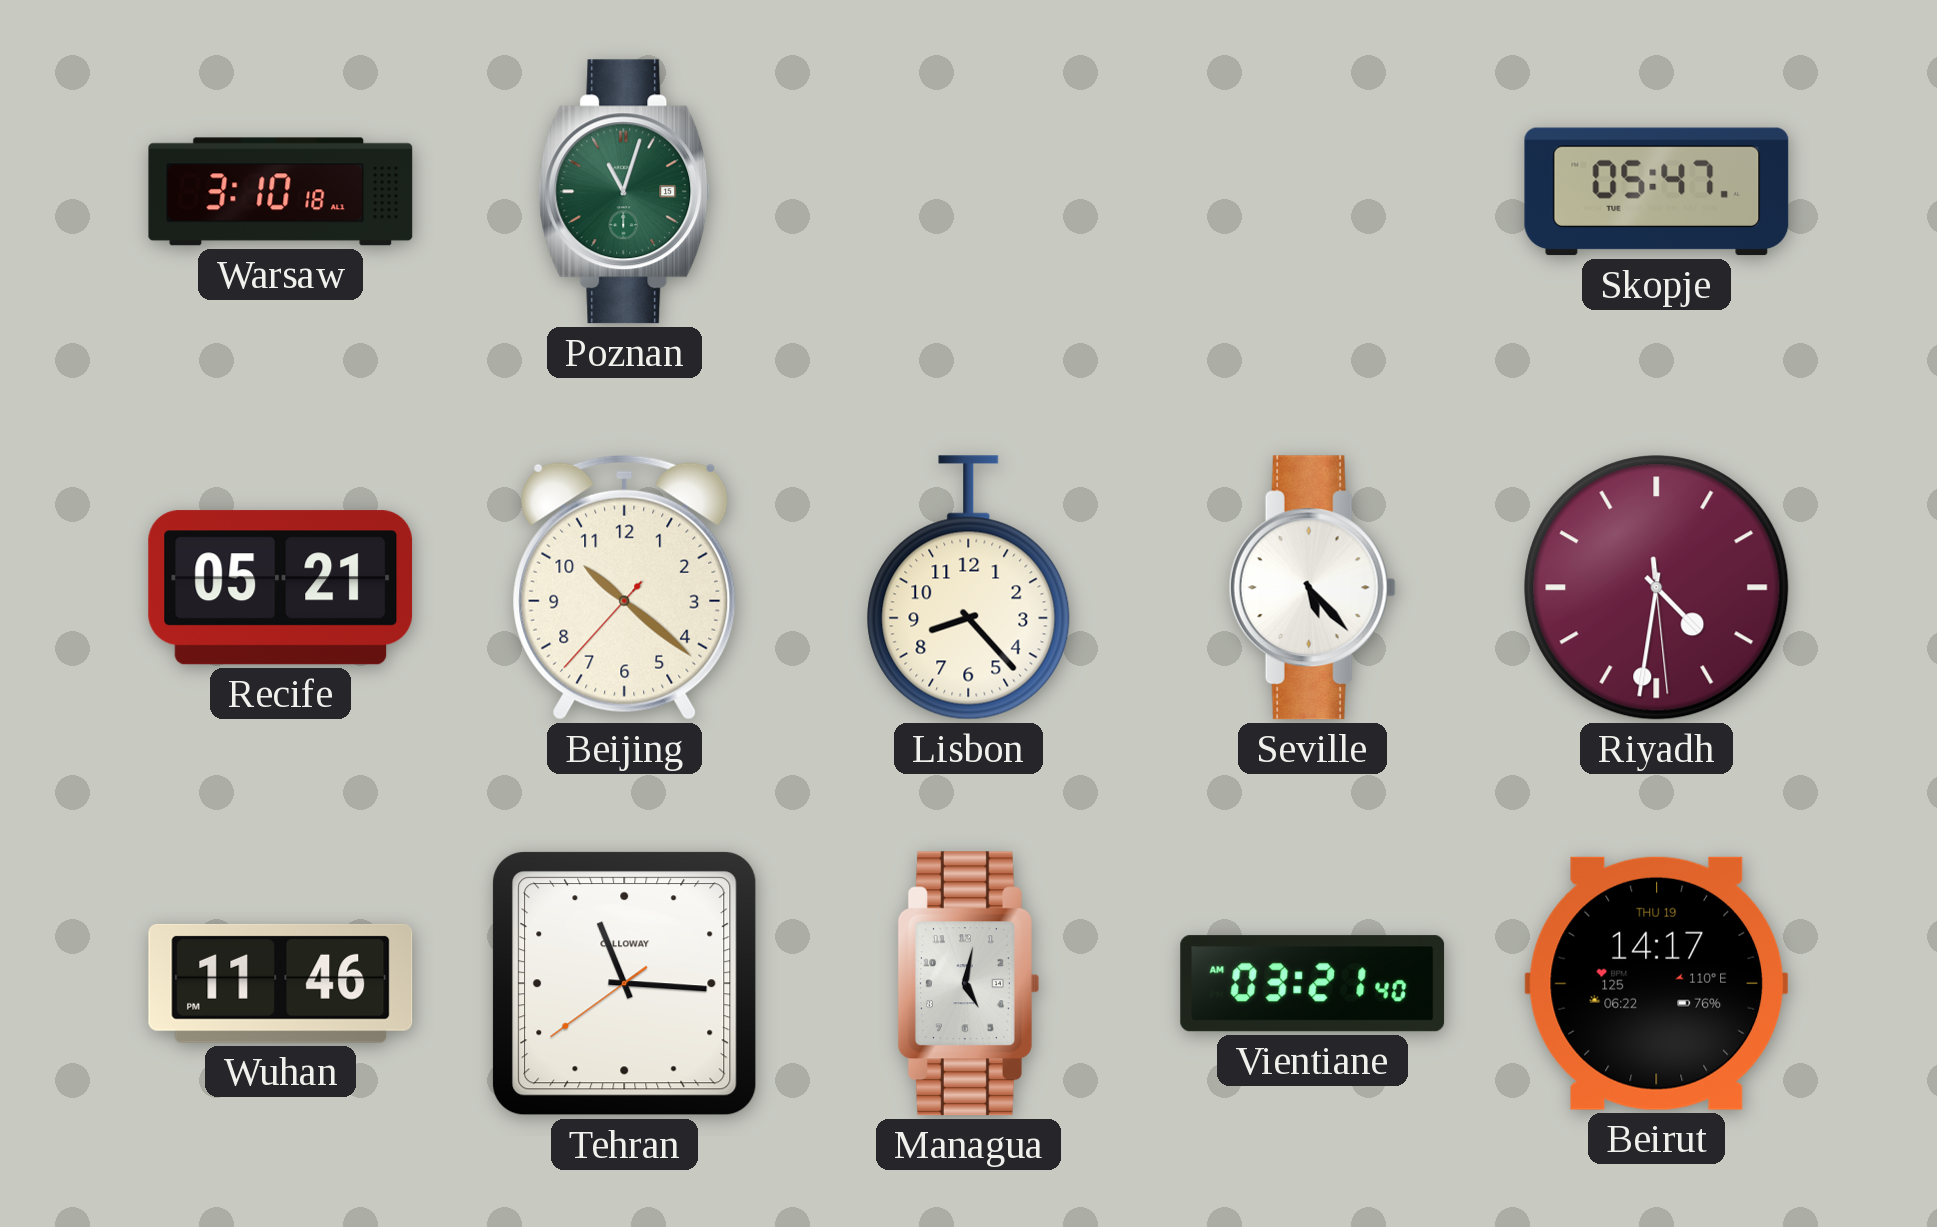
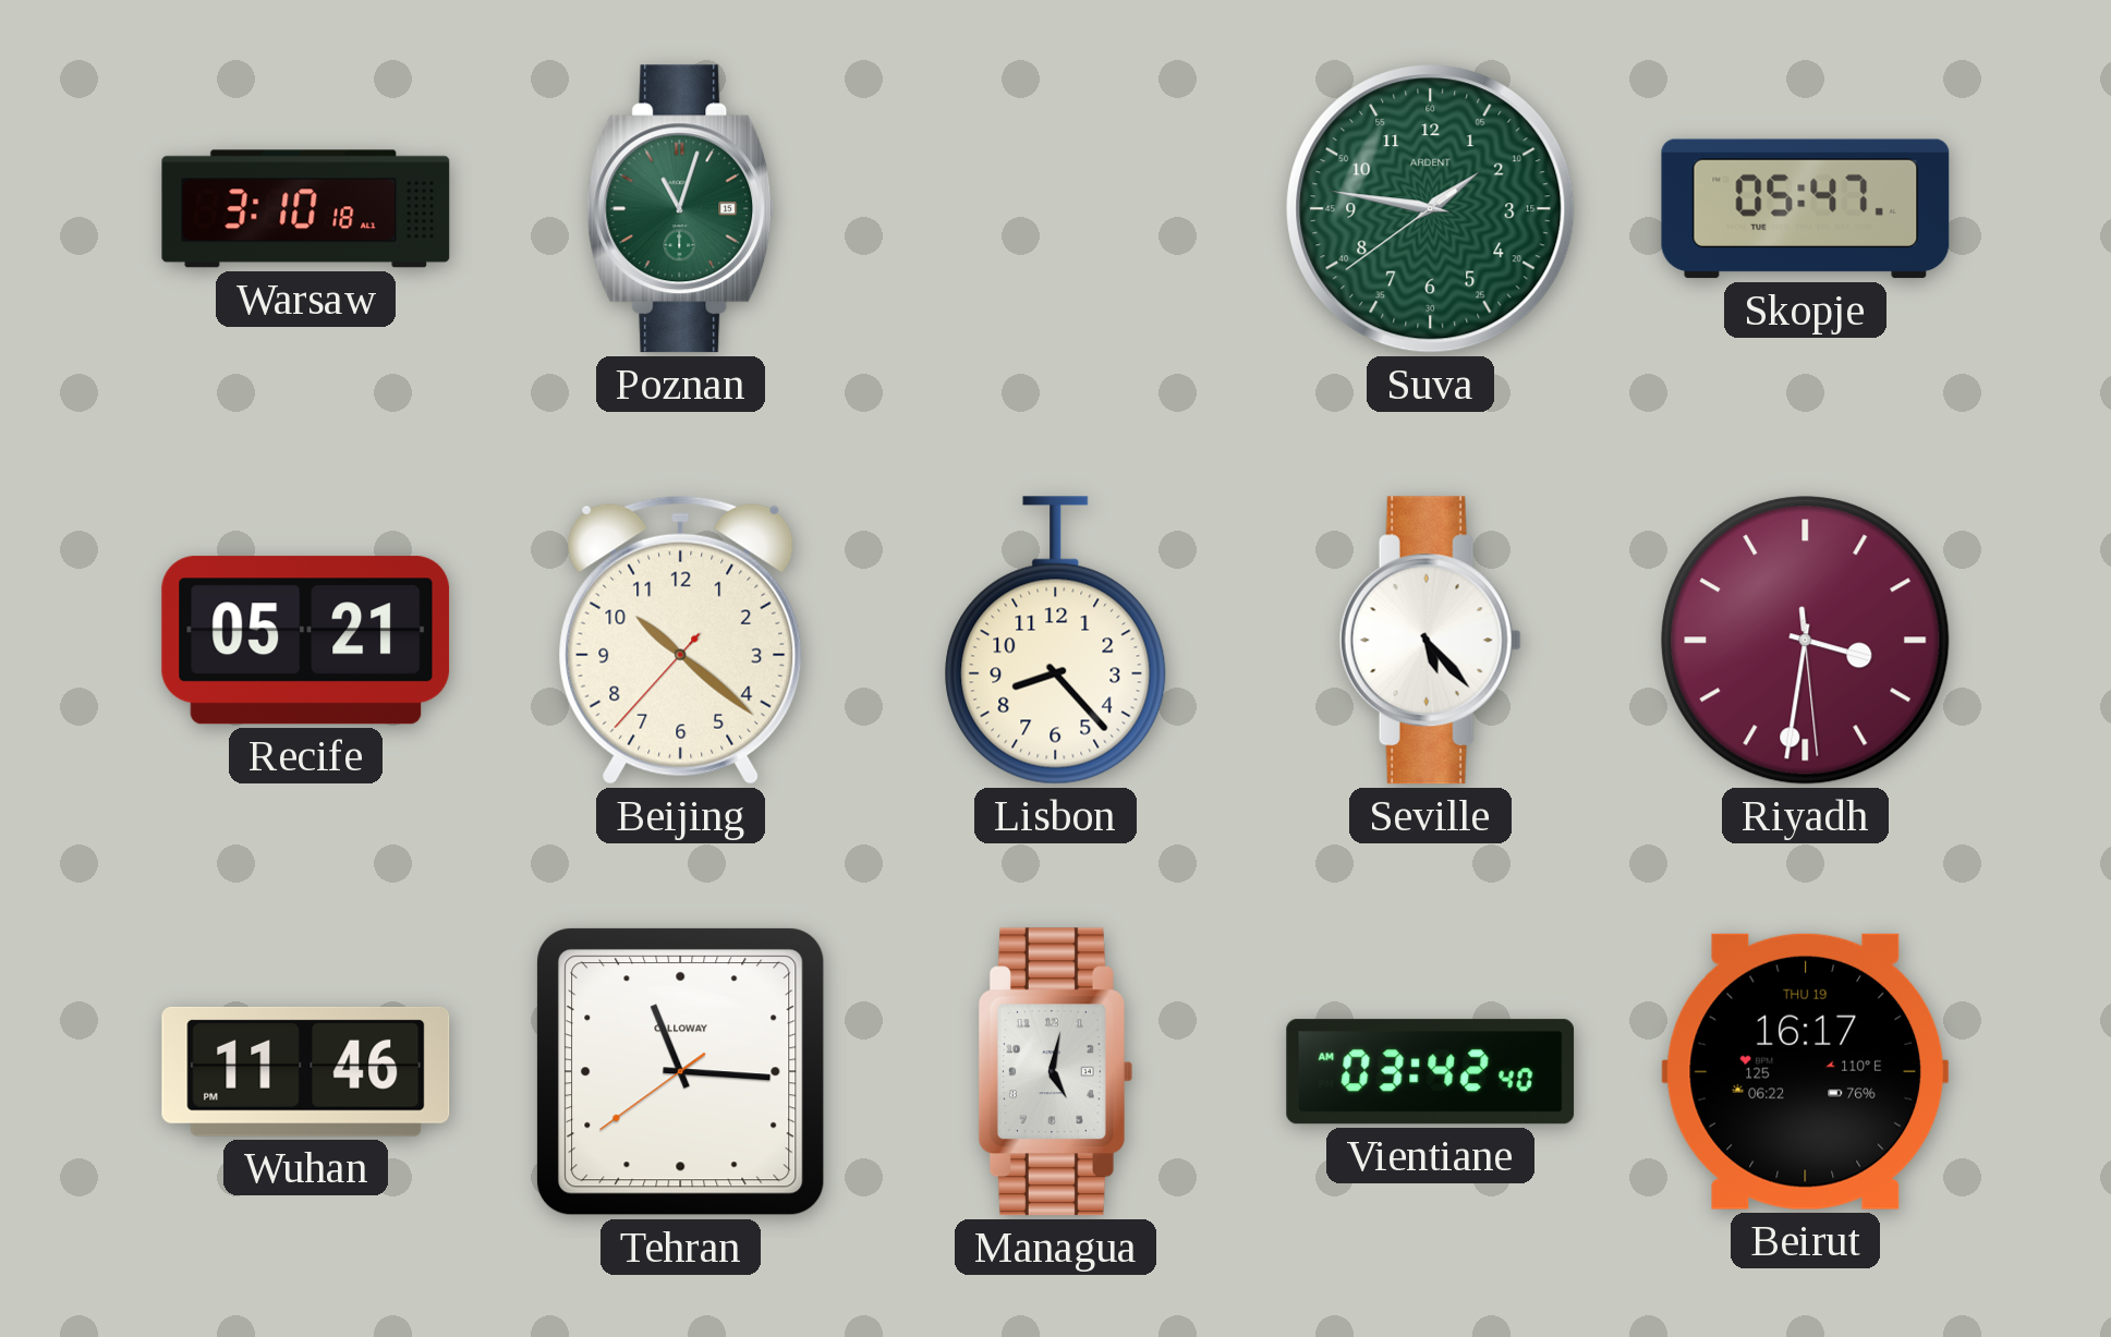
Suva: none -> 1:46
Riyadh: 4:31 -> 3:31
Vientiane: 03:21 -> 03:42
Beirut: 14:17 -> 16:17
